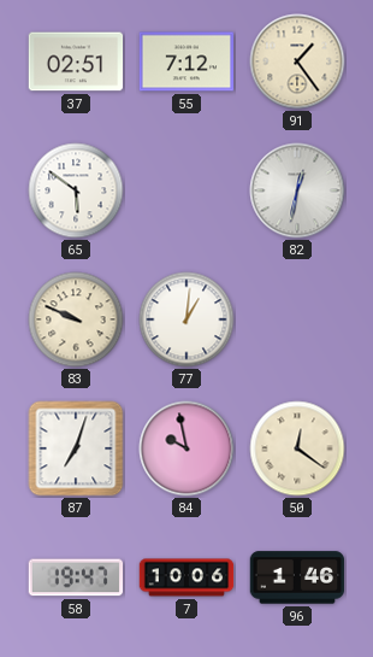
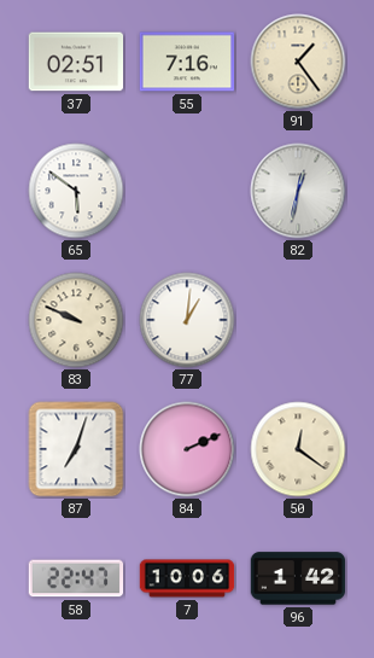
55: 7:12 -> 7:16
84: 9:58 -> 2:11
58: 19:47 -> 22:47
96: 1:46 -> 1:42
